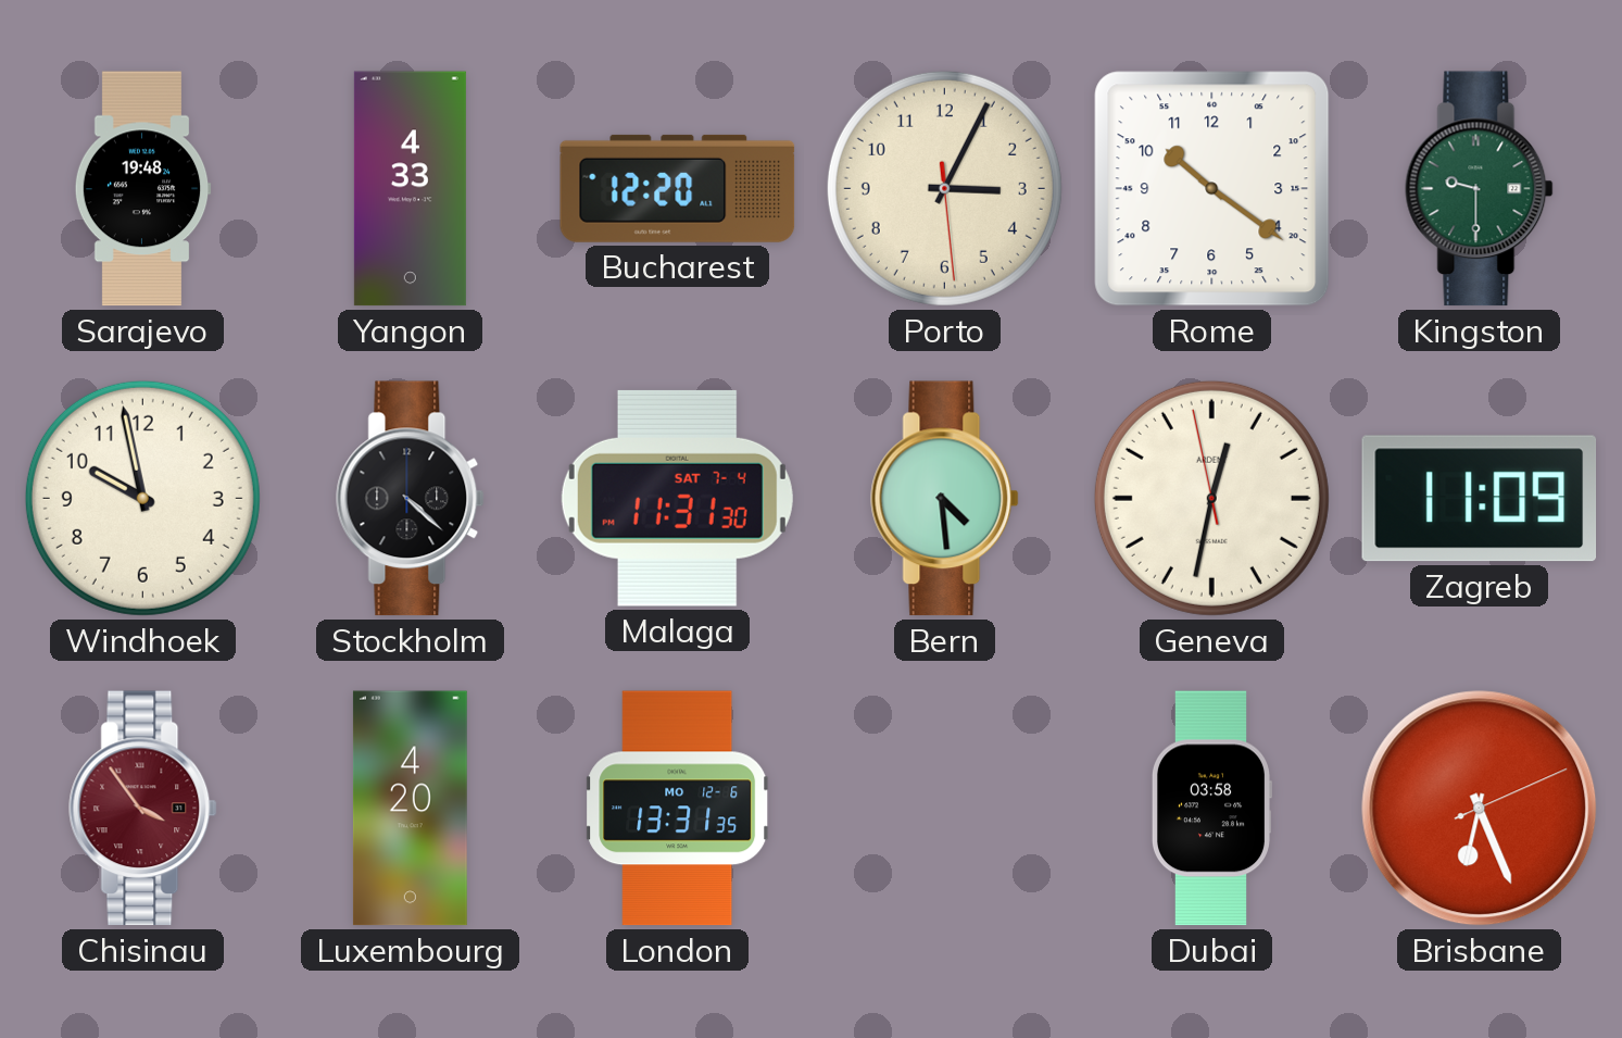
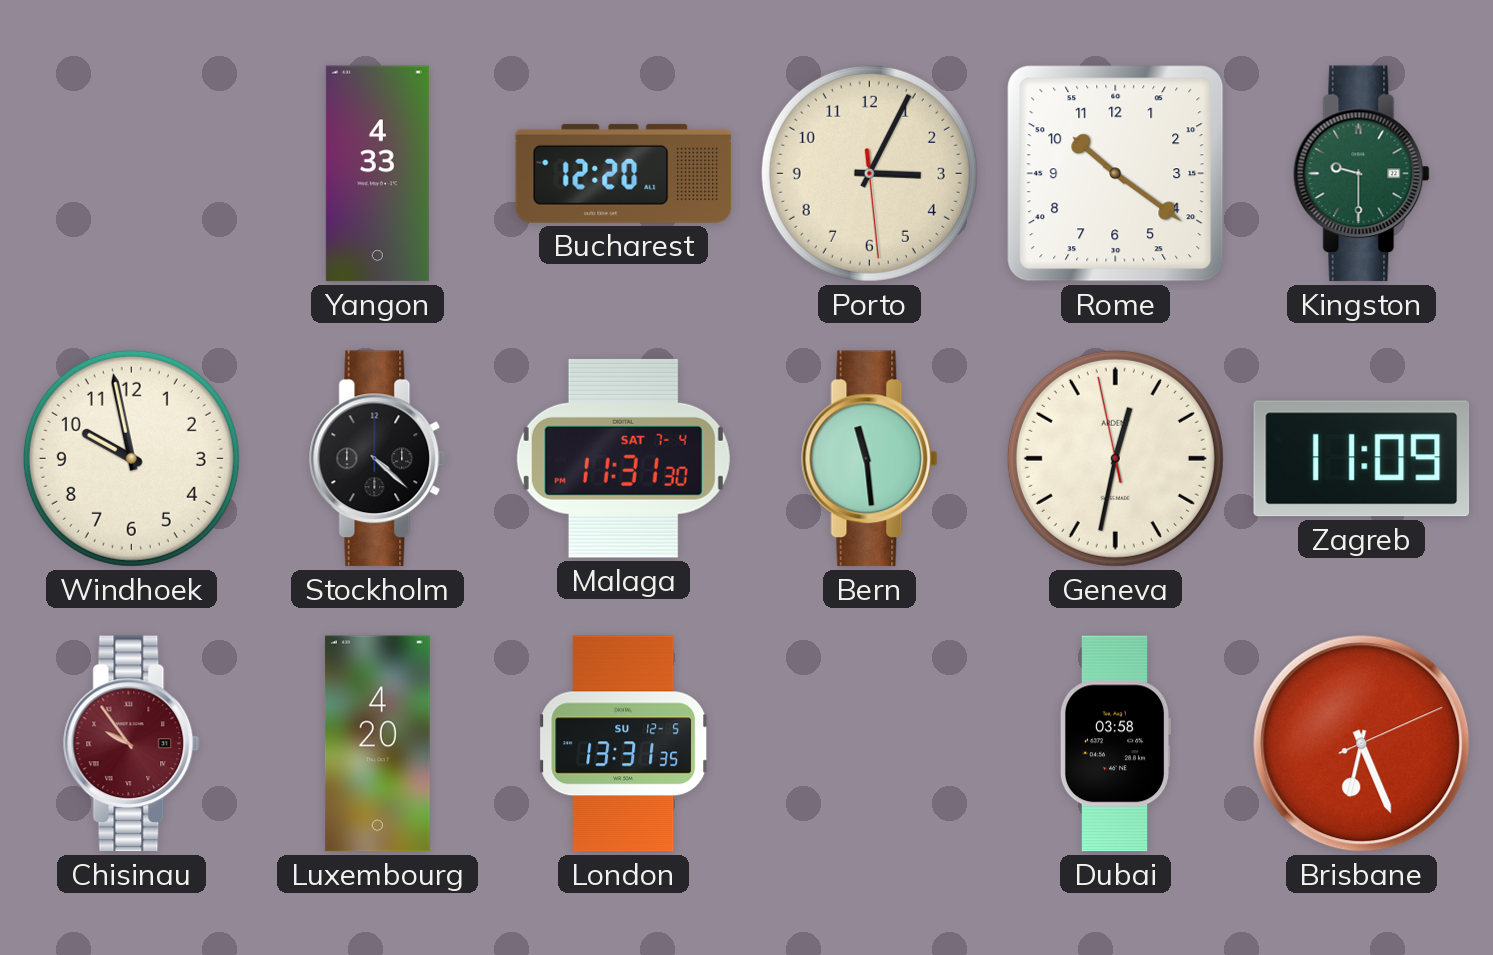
Sarajevo: 19:48 -> none
Bern: 4:29 -> 11:29
Chisinau: 3:54 -> 9:54
London date: MO 12-6 -> SU 12-5
